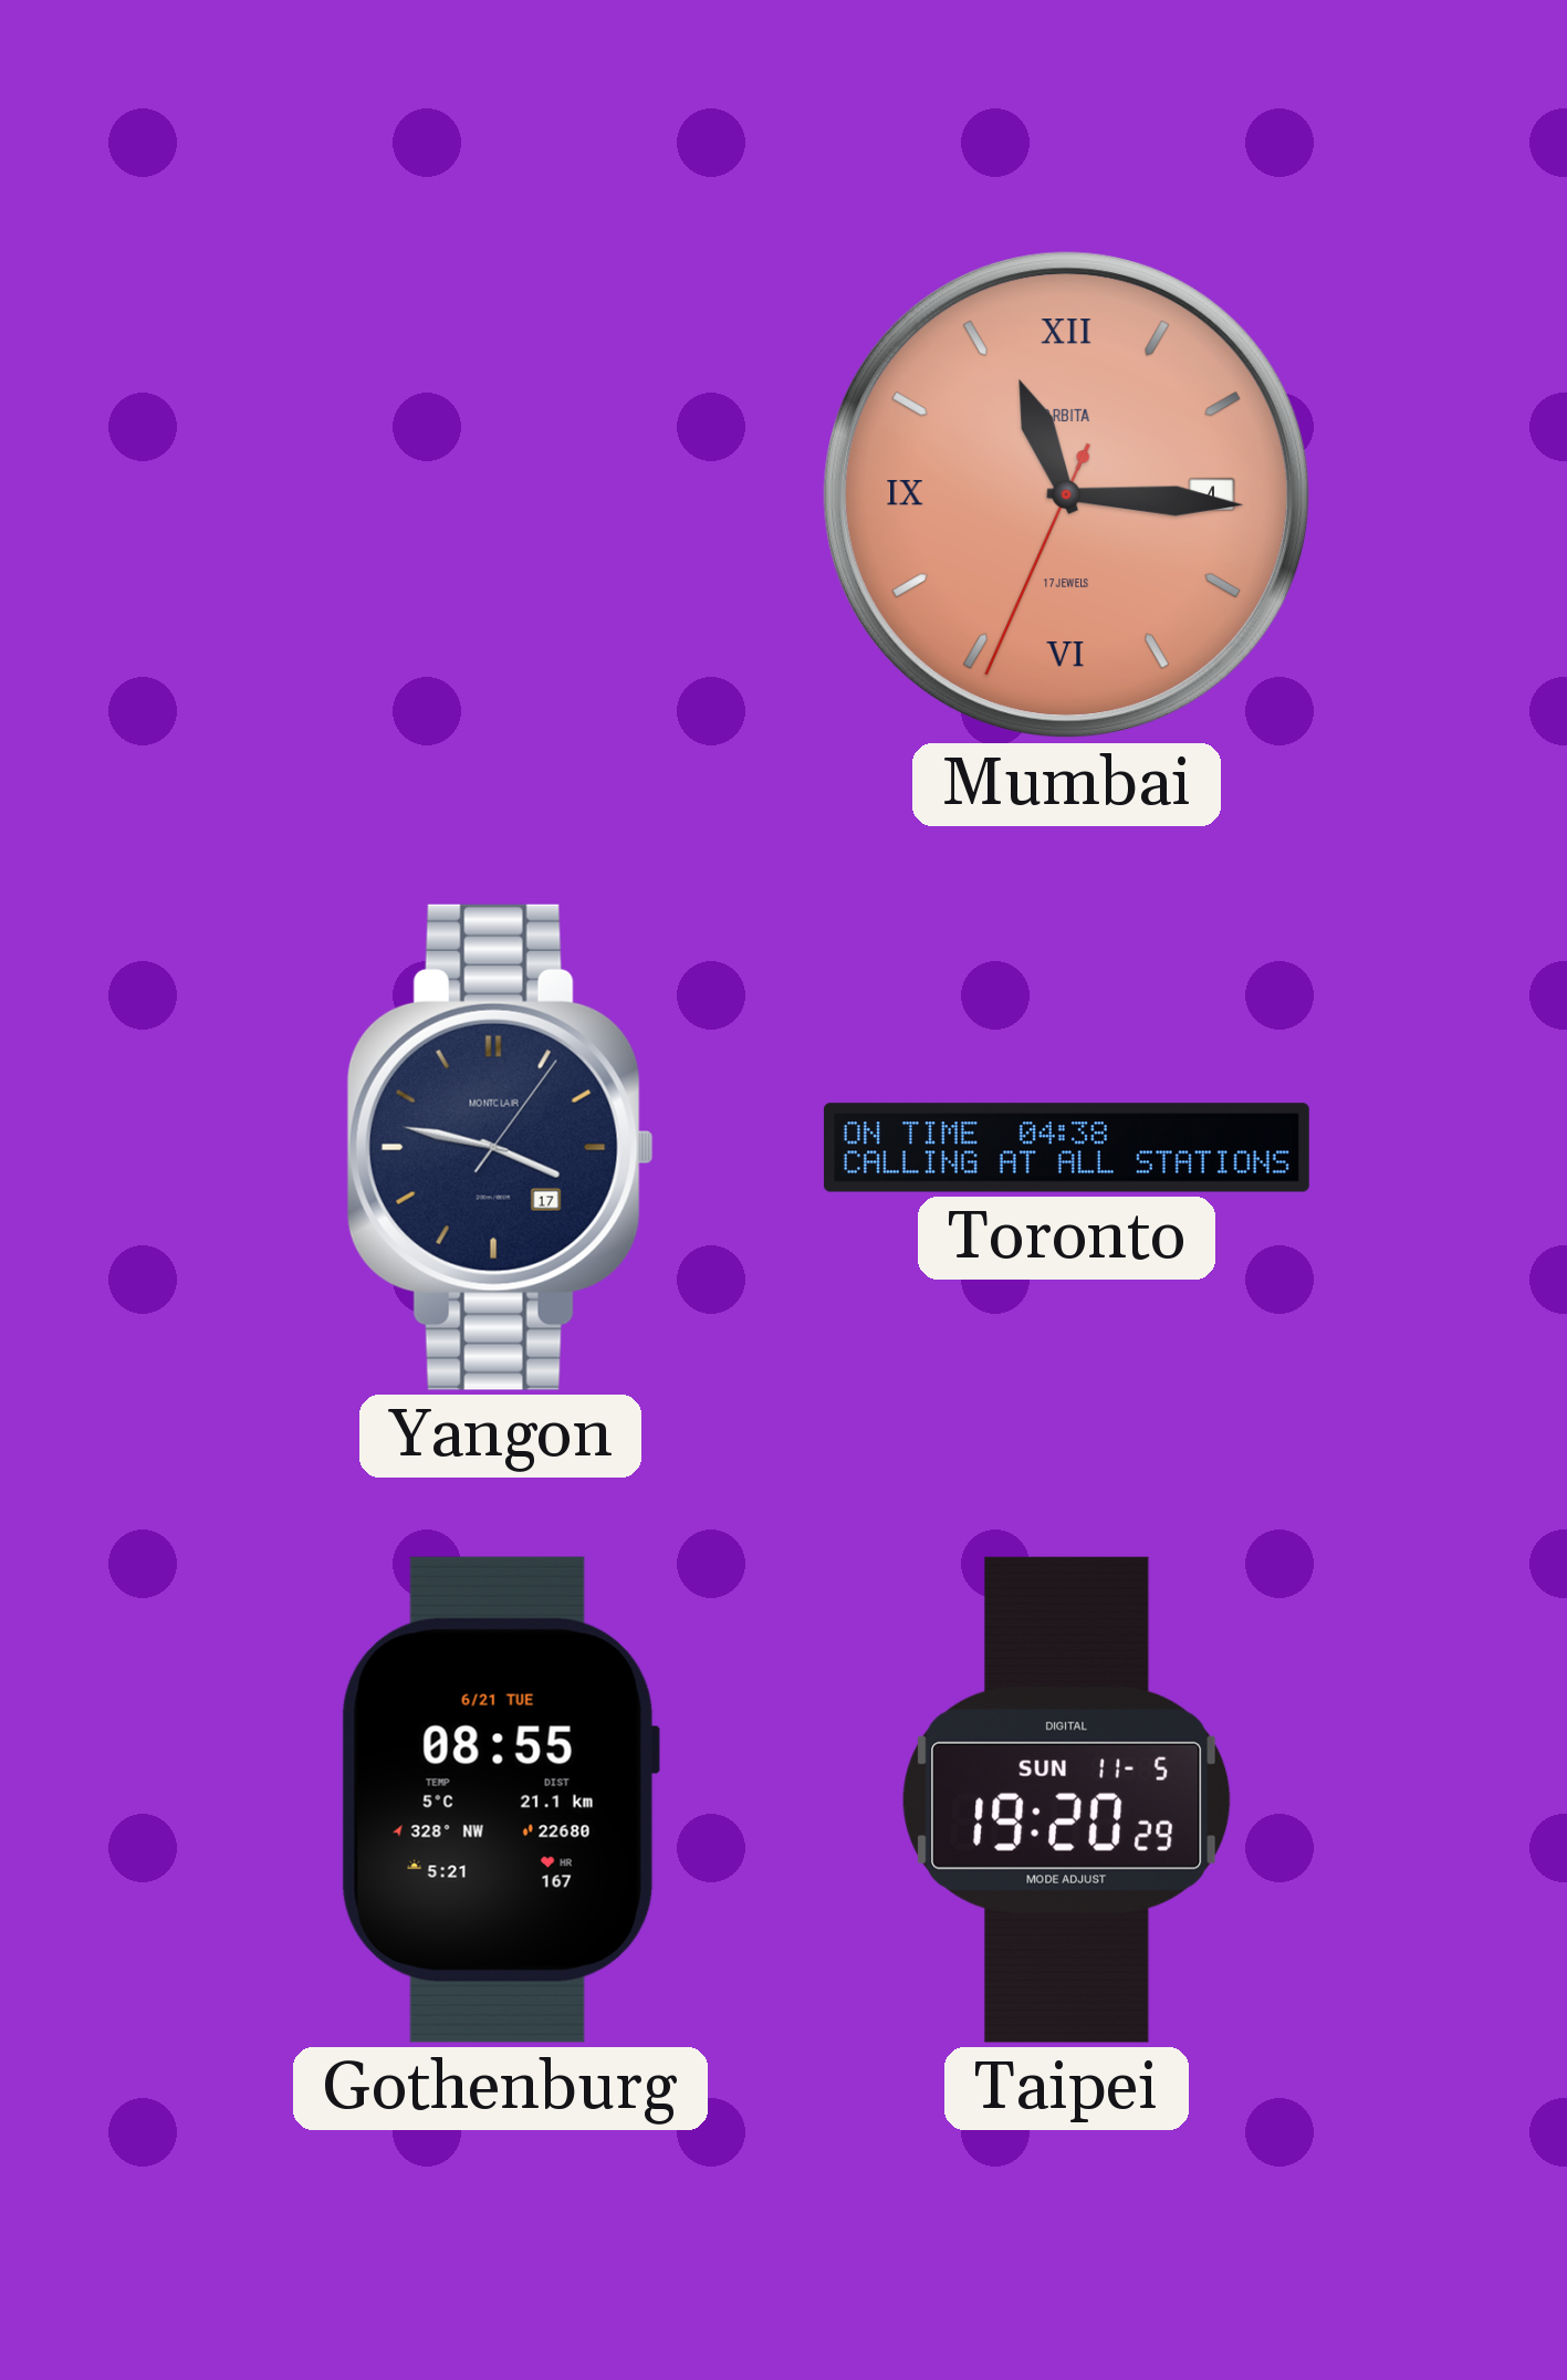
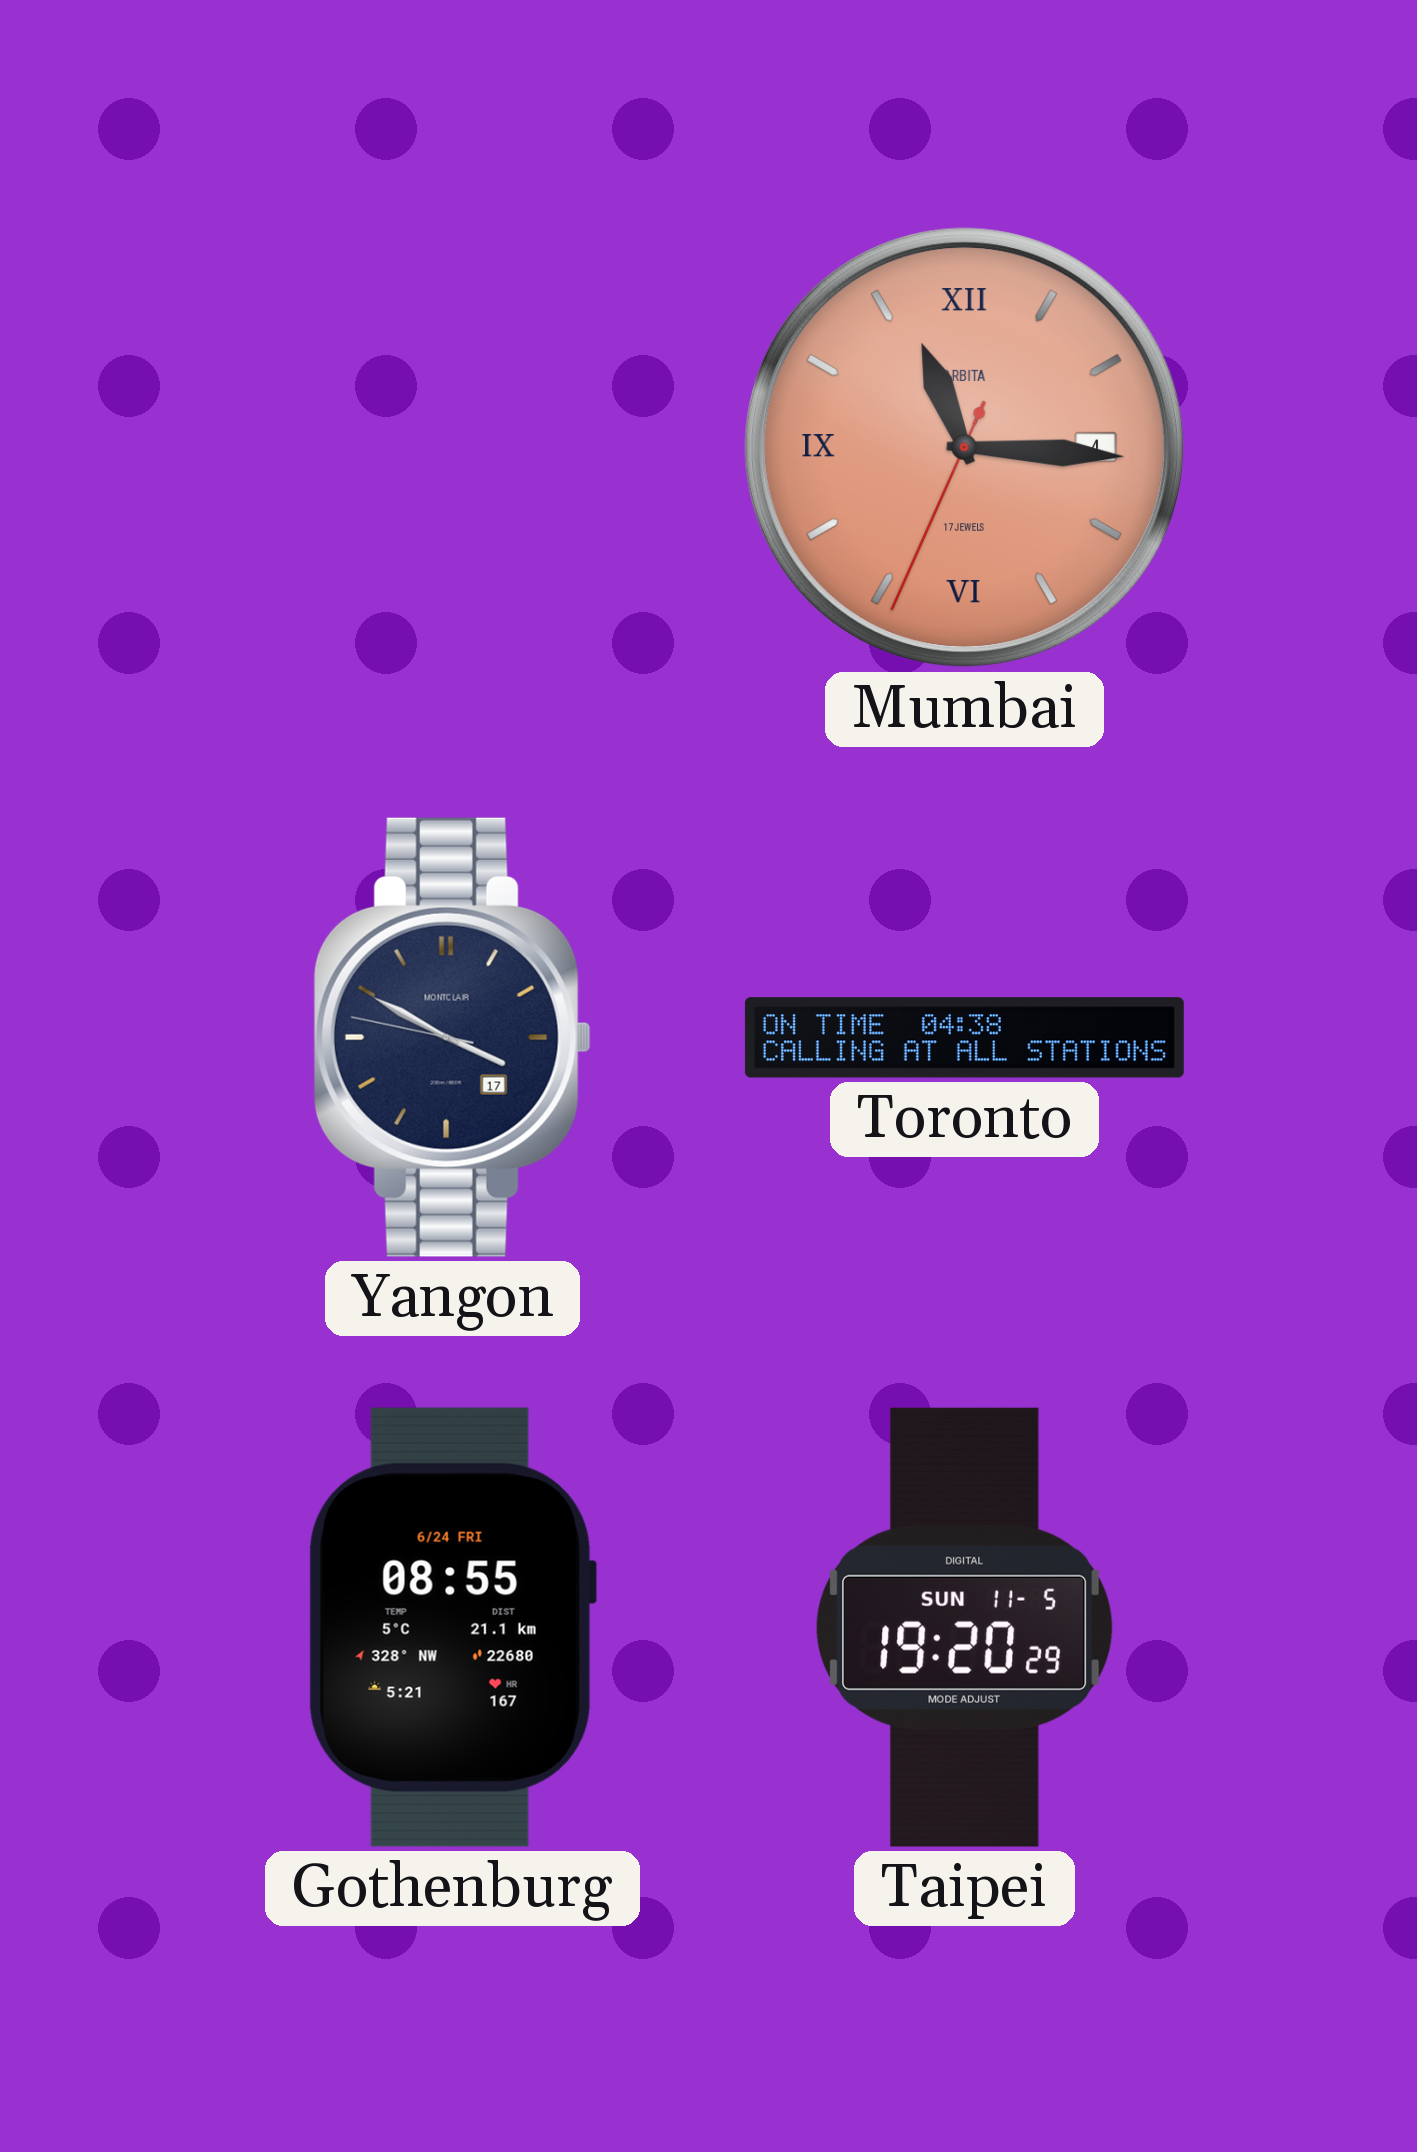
Yangon: 3:47 -> 3:49
Gothenburg date: 6/21 TUE -> 6/24 FRI
